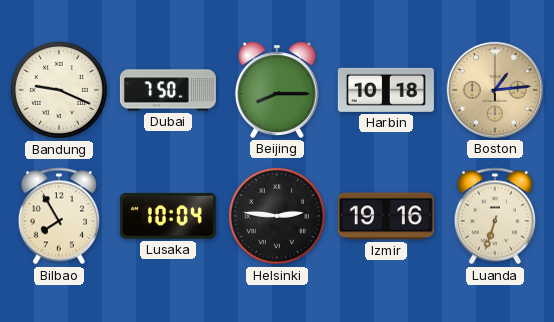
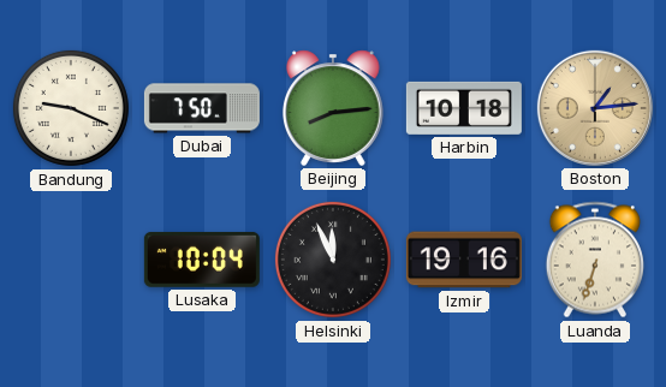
Beijing: 8:15 -> 8:14
Bilbao: 7:55 -> none
Helsinki: 2:46 -> 11:56
